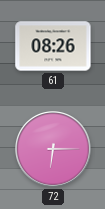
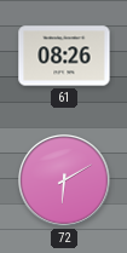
72: 6:15 -> 6:10
